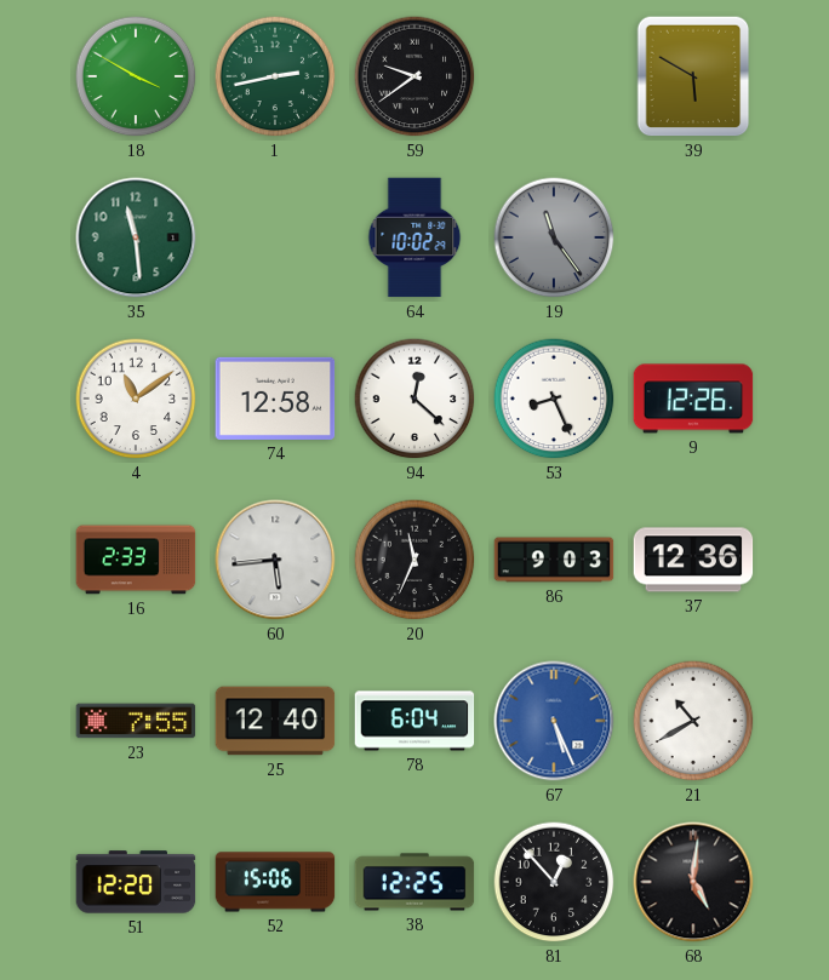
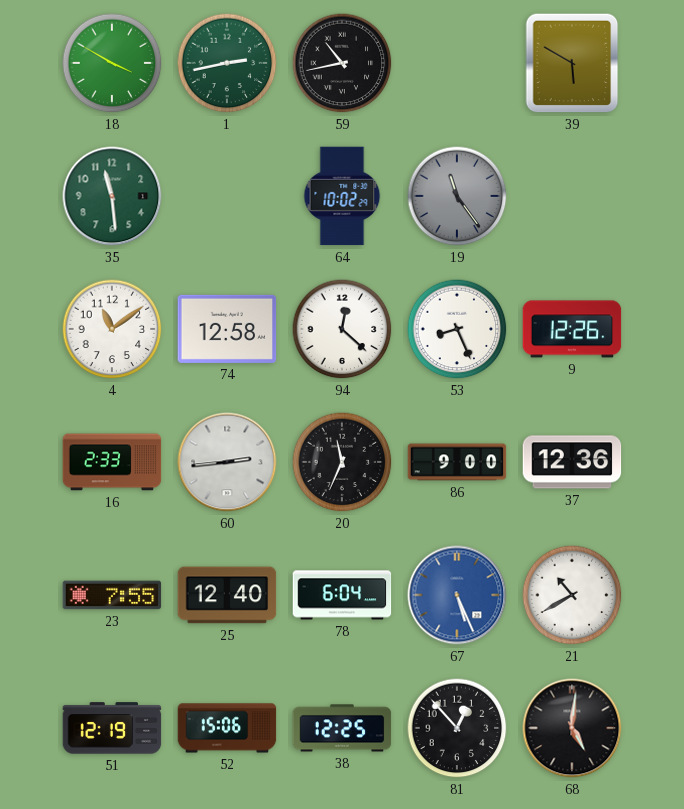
59: 9:39 -> 10:43
60: 5:44 -> 2:44
86: 9:03 -> 9:00
51: 12:20 -> 12:19
